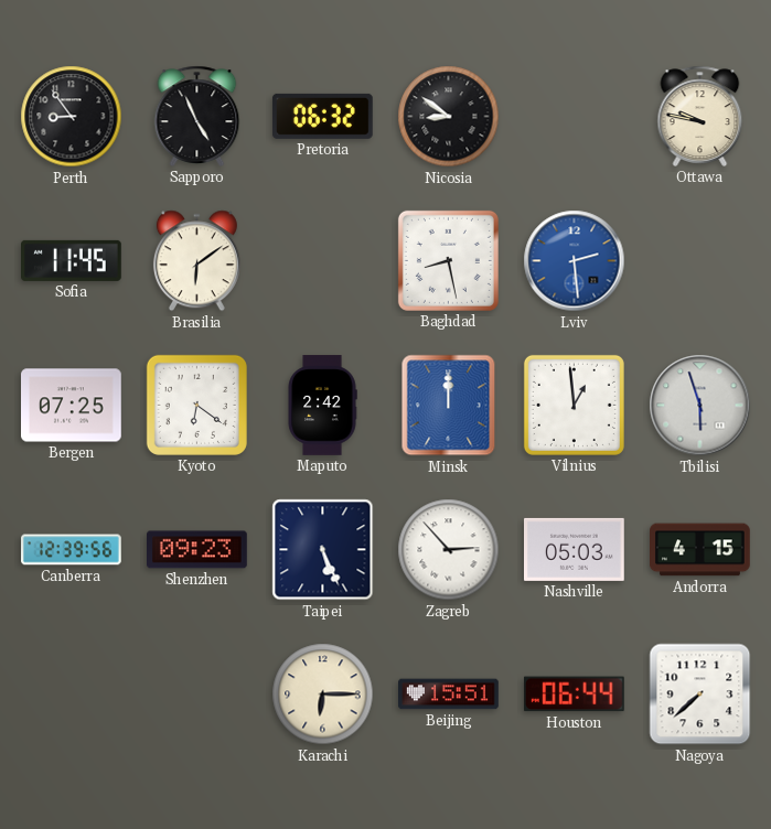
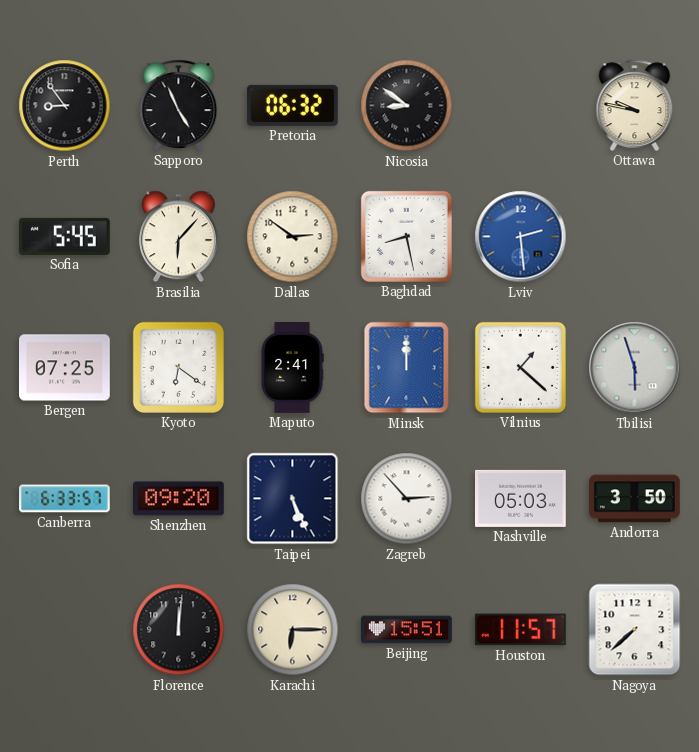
Sofia: 11:45 -> 5:45
Brasilia: 6:09 -> 6:07
Dallas: none -> 2:51
Maputo: 2:42 -> 2:41
Vilnius: 12:59 -> 1:22
Canberra: 12:39 -> 6:33
Shenzhen: 09:23 -> 09:20
Andorra: 4:15 -> 3:50
Florence: none -> 12:01
Houston: 06:44 -> 11:57
